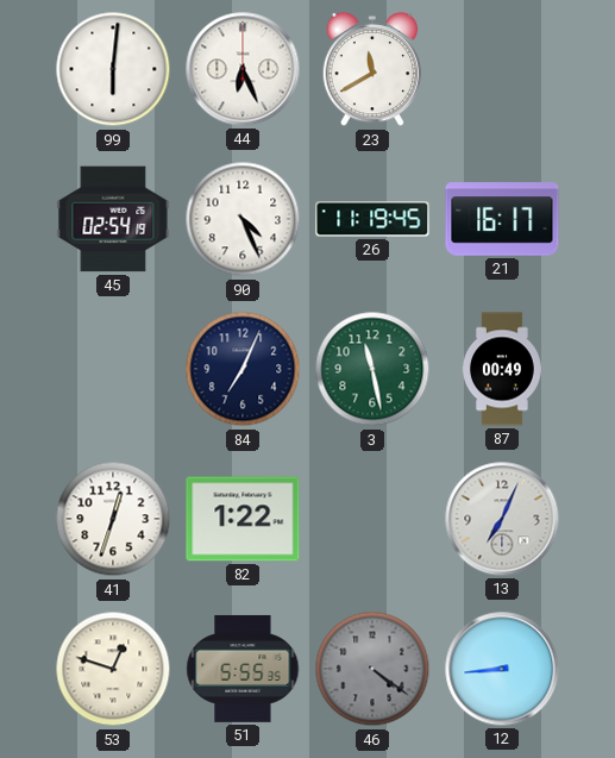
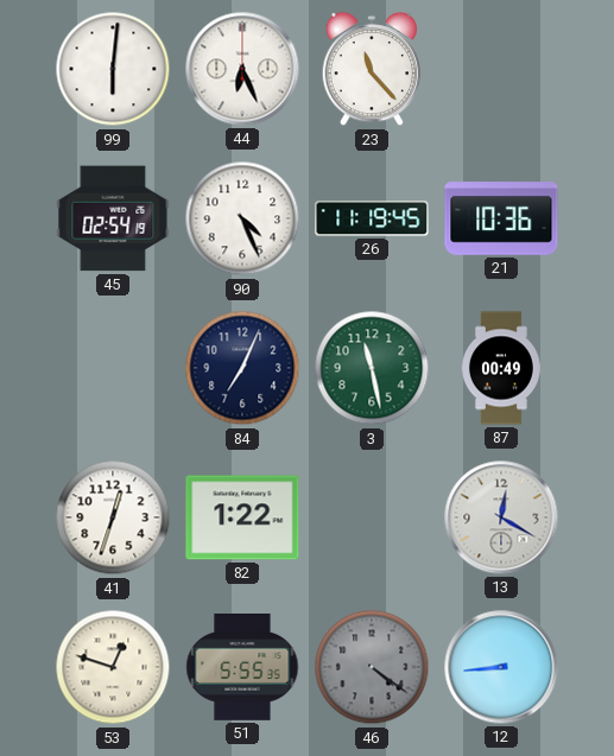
23: 11:40 -> 11:23
21: 16:17 -> 10:36
13: 7:04 -> 12:20
